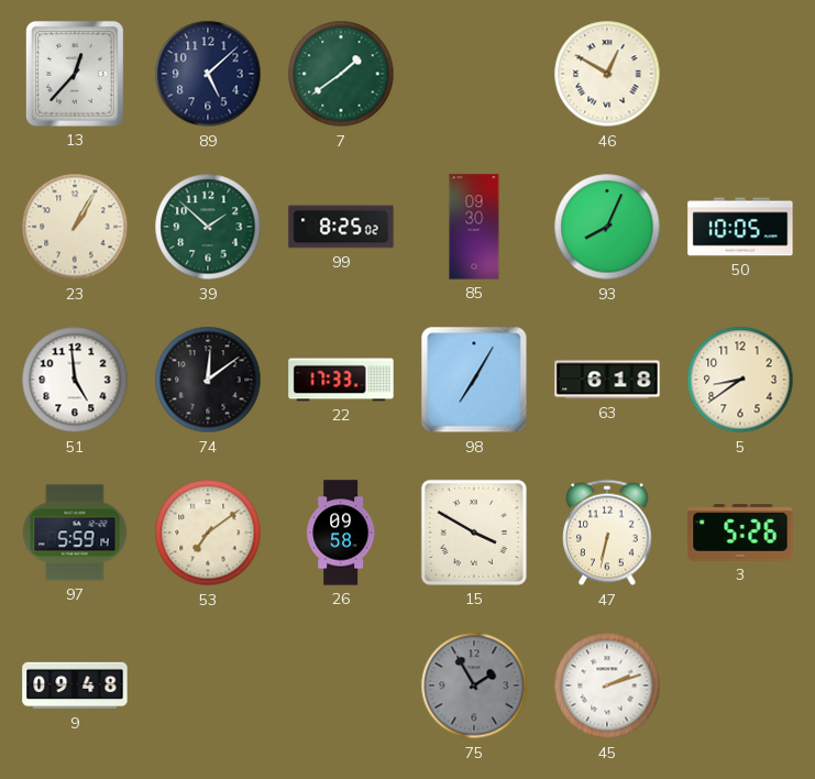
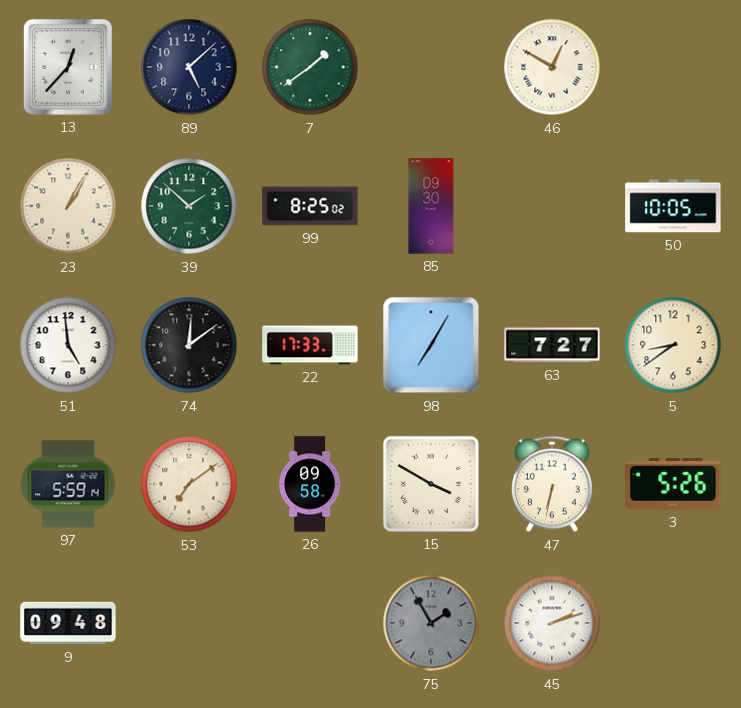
93: 8:04 -> none
63: 6:18 -> 7:27
